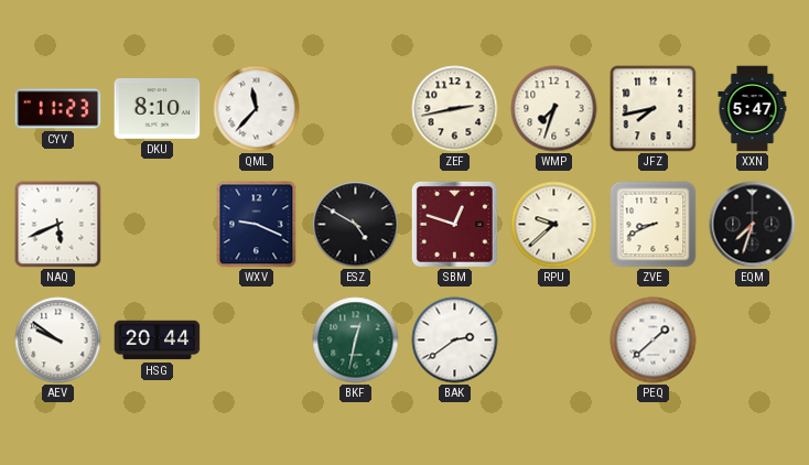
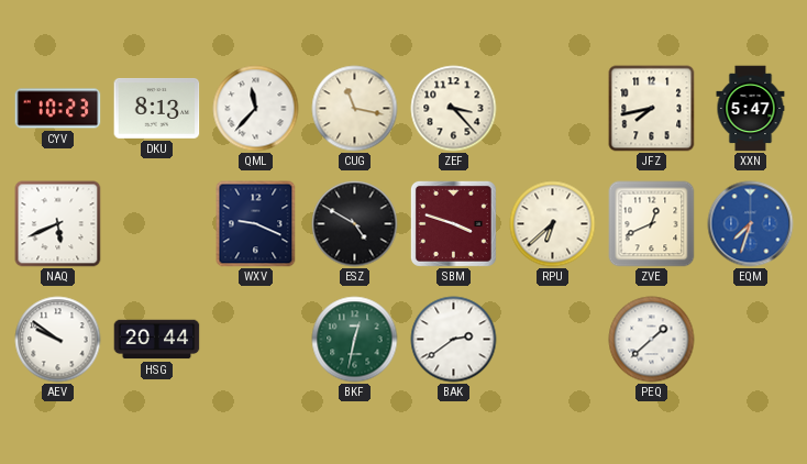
CYV: 11:23 -> 10:23
DKU: 8:10 -> 8:13
CUG: none -> 11:17
ZEF: 2:43 -> 3:23
WMP: 7:33 -> none
SBM: 12:48 -> 3:48
RPU: 9:38 -> 6:38
ZVE: 8:41 -> 12:41
EQM dial: black -> blue
